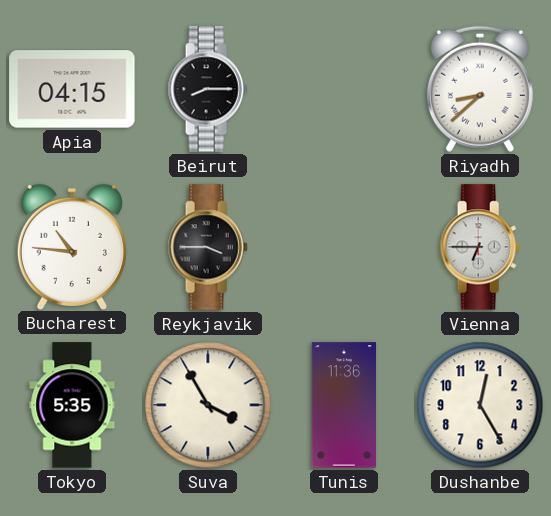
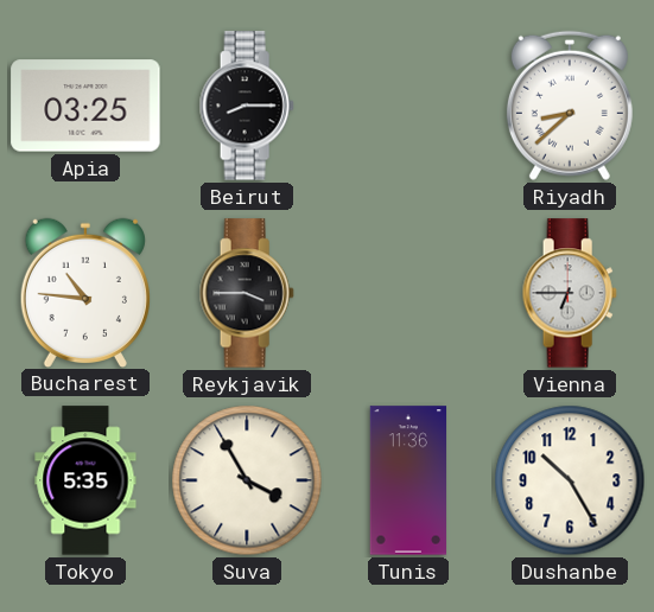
Apia: 04:15 -> 03:25
Dushanbe: 12:25 -> 10:25
